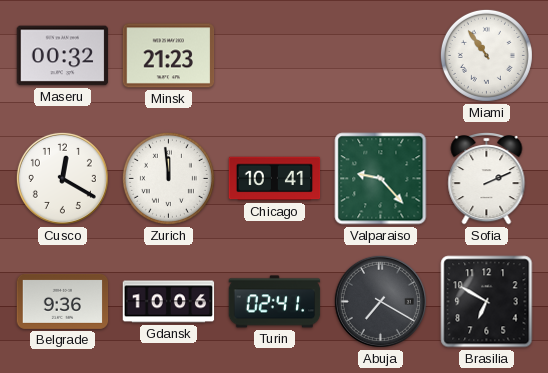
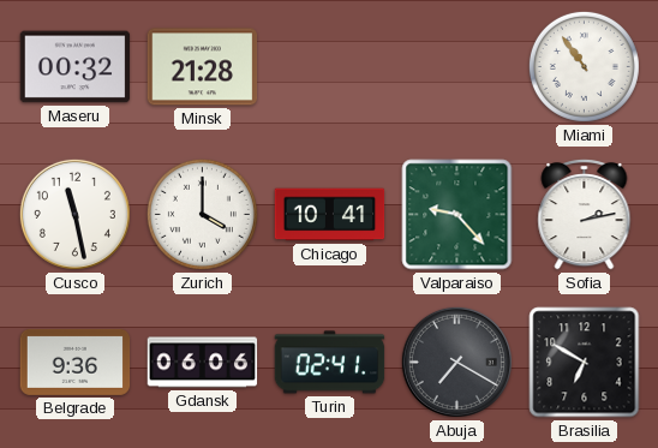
Minsk: 21:23 -> 21:28
Cusco: 12:20 -> 11:28
Zurich: 11:59 -> 4:00
Sofia: 2:11 -> 2:13
Gdansk: 10:06 -> 06:06
